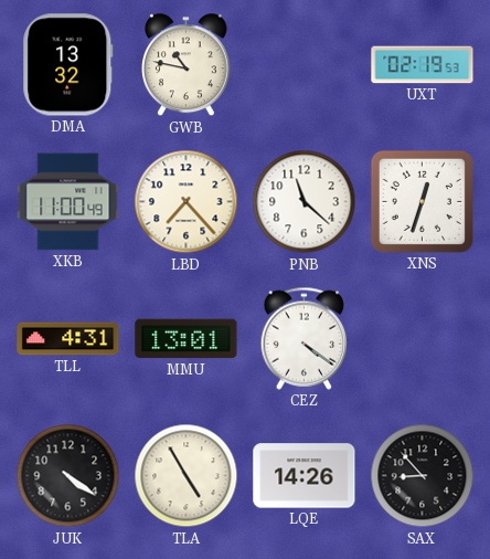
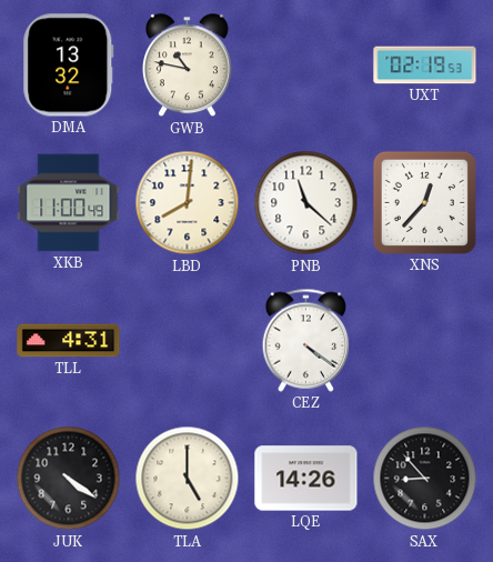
LBD: 7:23 -> 8:01
XNS: 12:33 -> 12:37
MMU: 13:01 -> none
TLA: 4:55 -> 5:00
